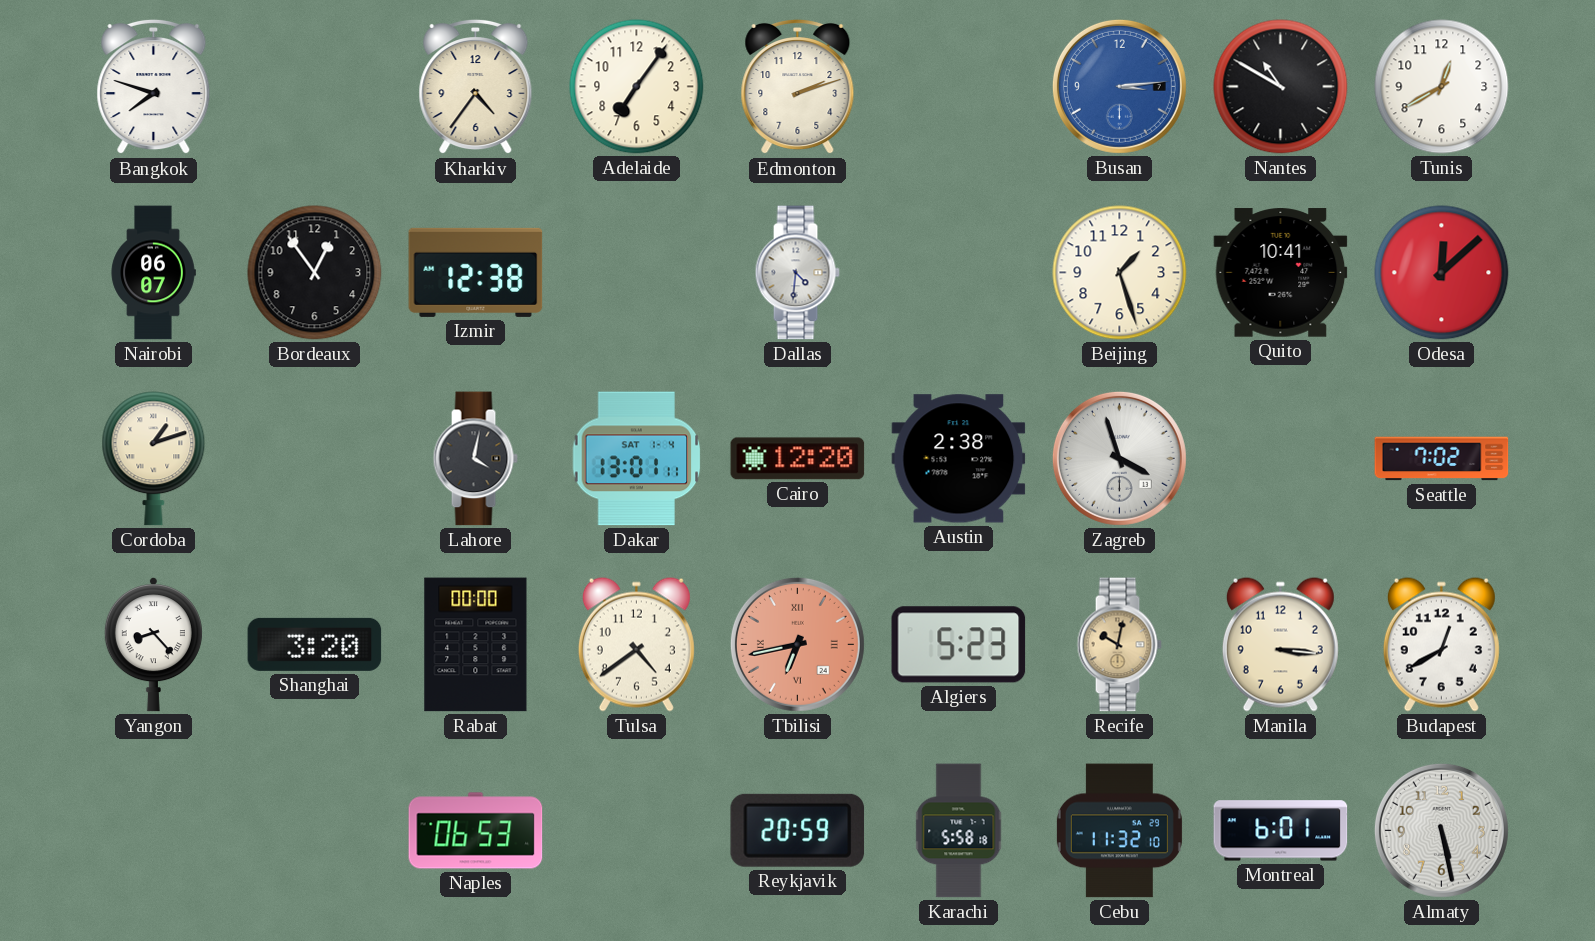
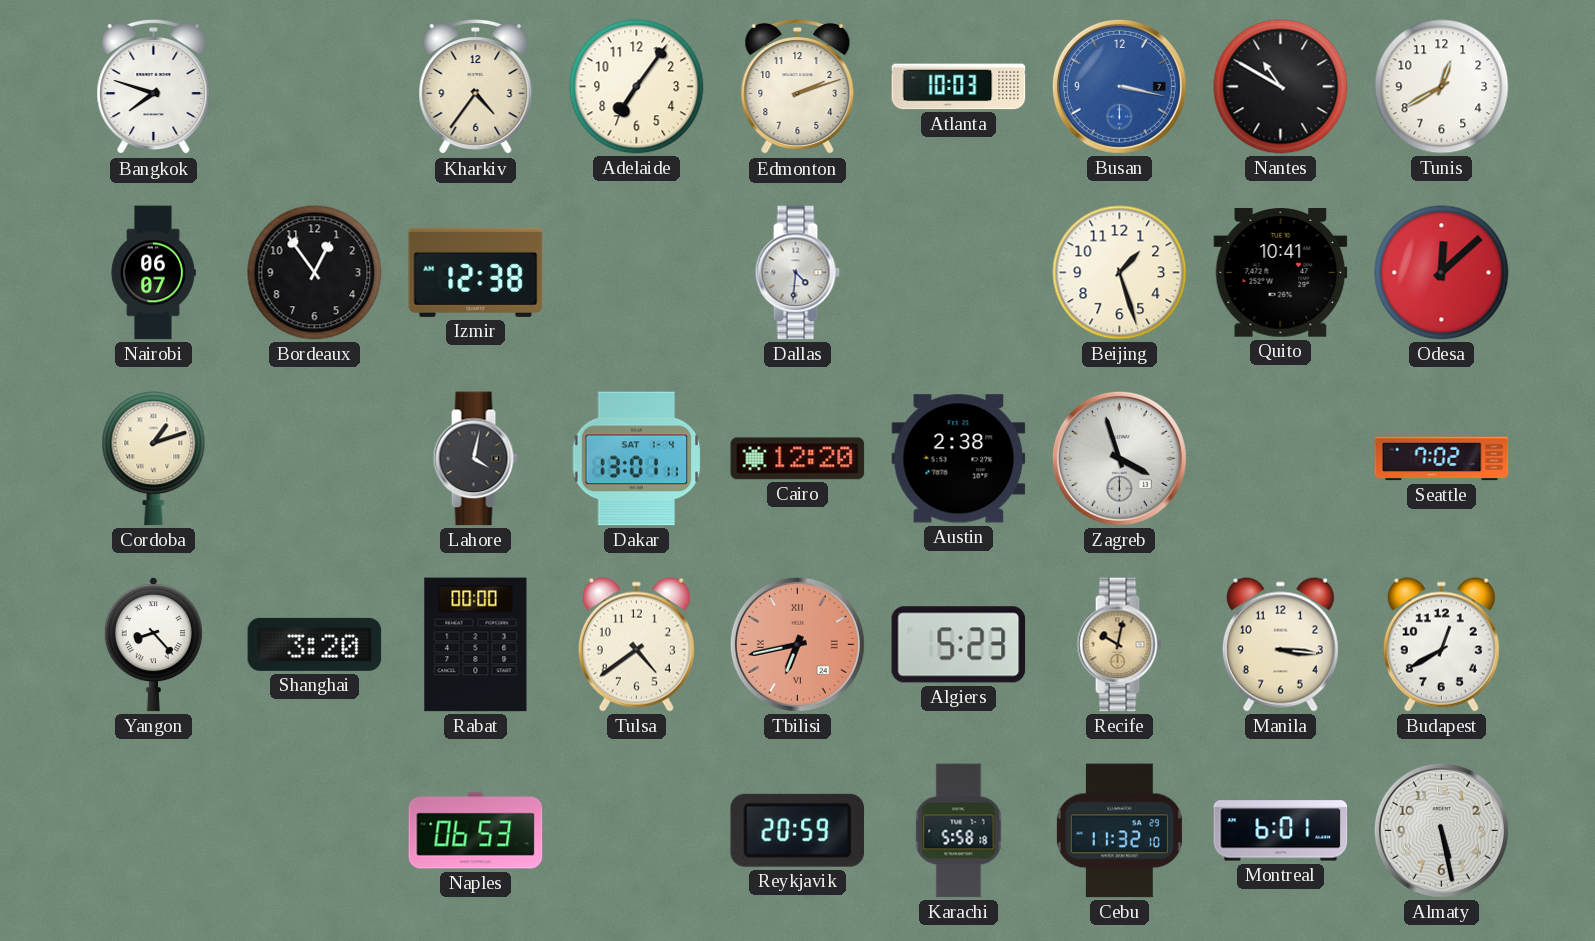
Atlanta: none -> 10:03
Busan: 3:14 -> 3:17
